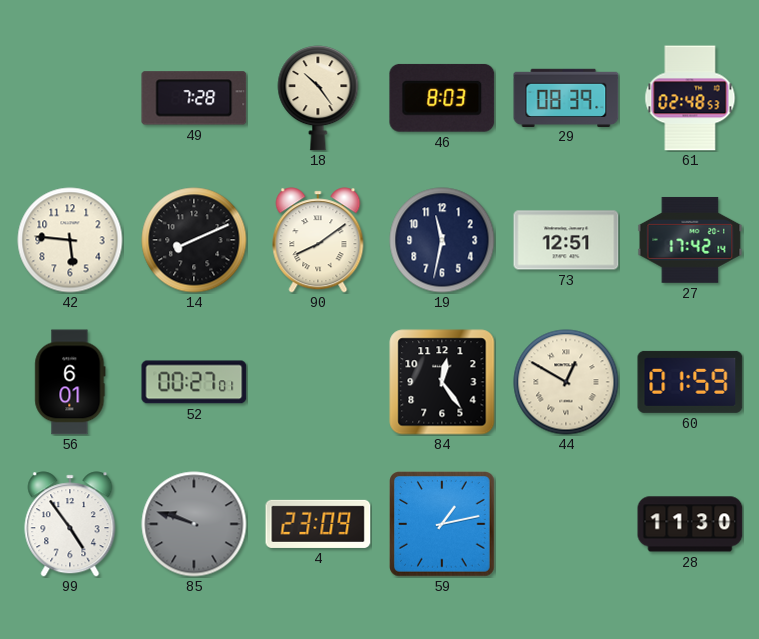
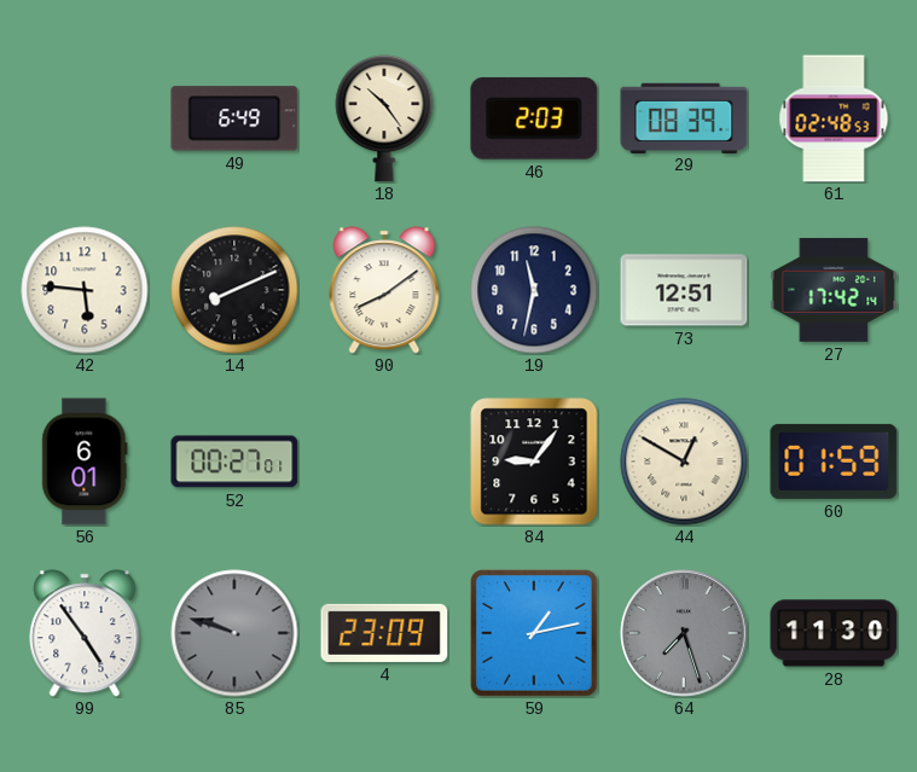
49: 7:28 -> 6:49
46: 8:03 -> 2:03
84: 12:24 -> 9:06
64: none -> 7:27
